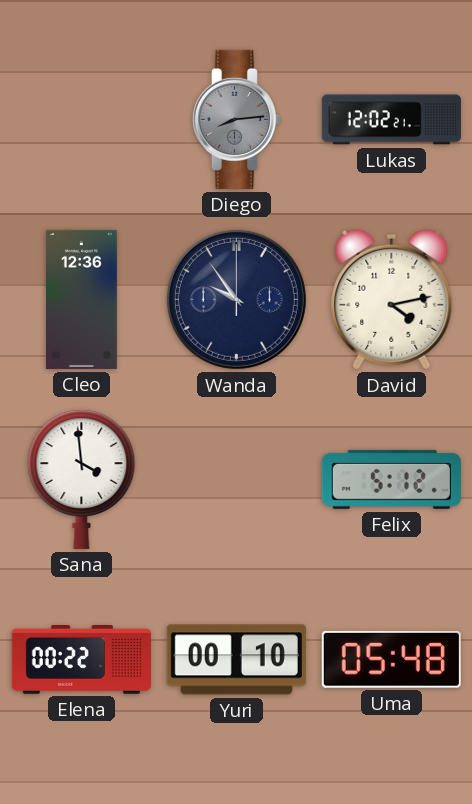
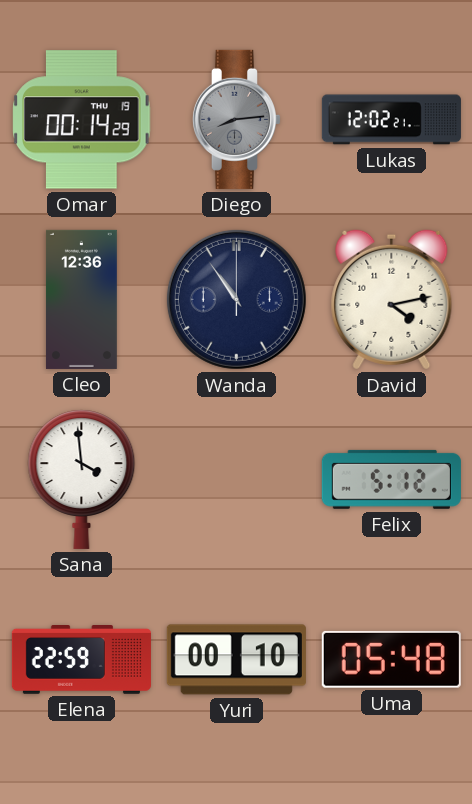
Omar: none -> 00:14
Wanda: 9:54 -> 10:54
Elena: 00:22 -> 22:59
